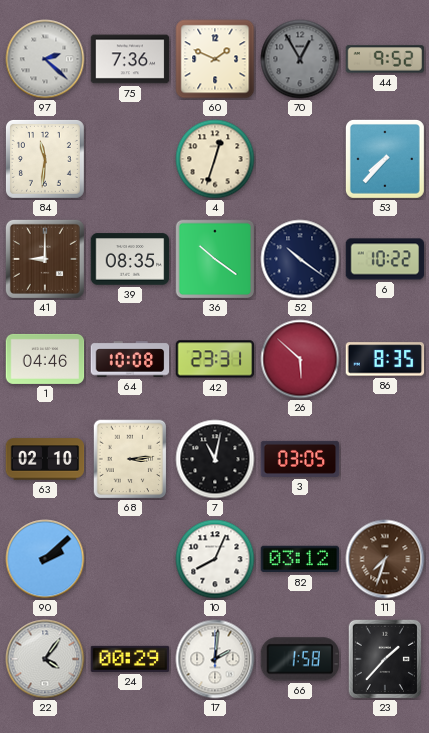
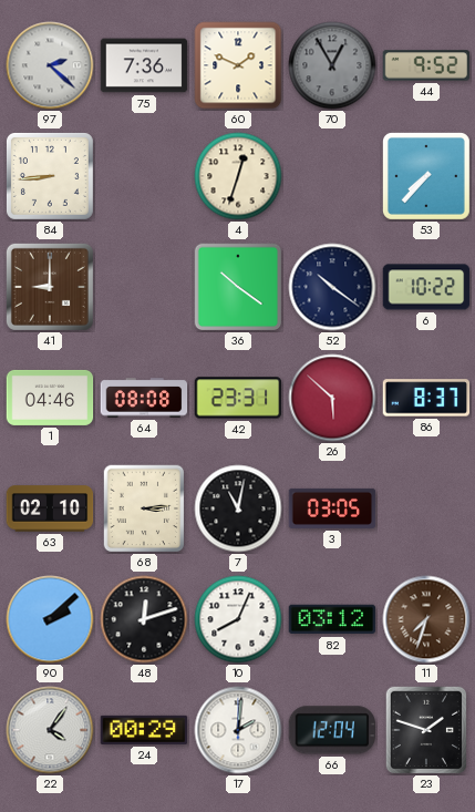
84: 11:31 -> 8:44
39: 08:35 -> none
64: 10:08 -> 08:08
86: 8:35 -> 8:37
48: none -> 12:12
66: 1:58 -> 12:04
23: 1:37 -> 1:48
